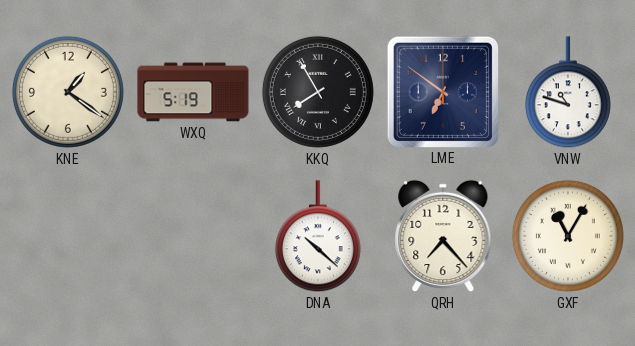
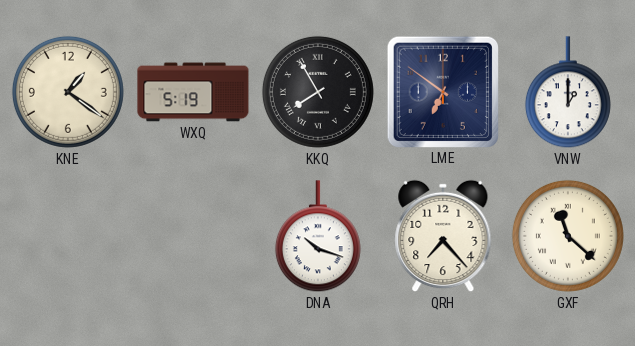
VNW: 10:48 -> 1:00
DNA: 10:22 -> 10:18
GXF: 11:05 -> 11:22
